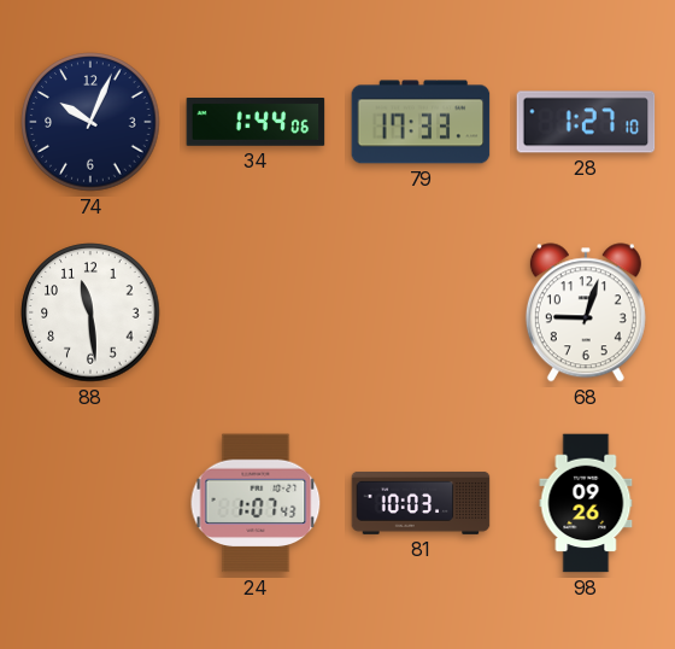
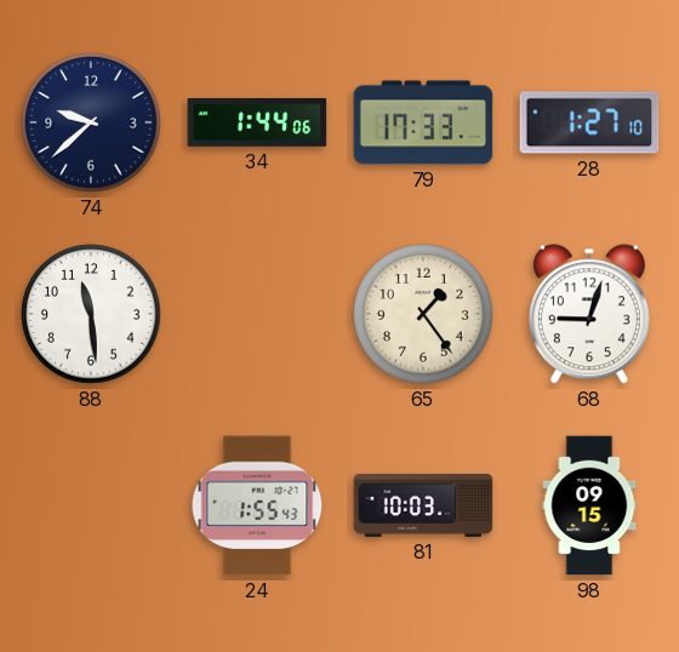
74: 10:04 -> 9:38
65: none -> 1:24
24: 1:07 -> 1:55
98: 09:26 -> 09:15
